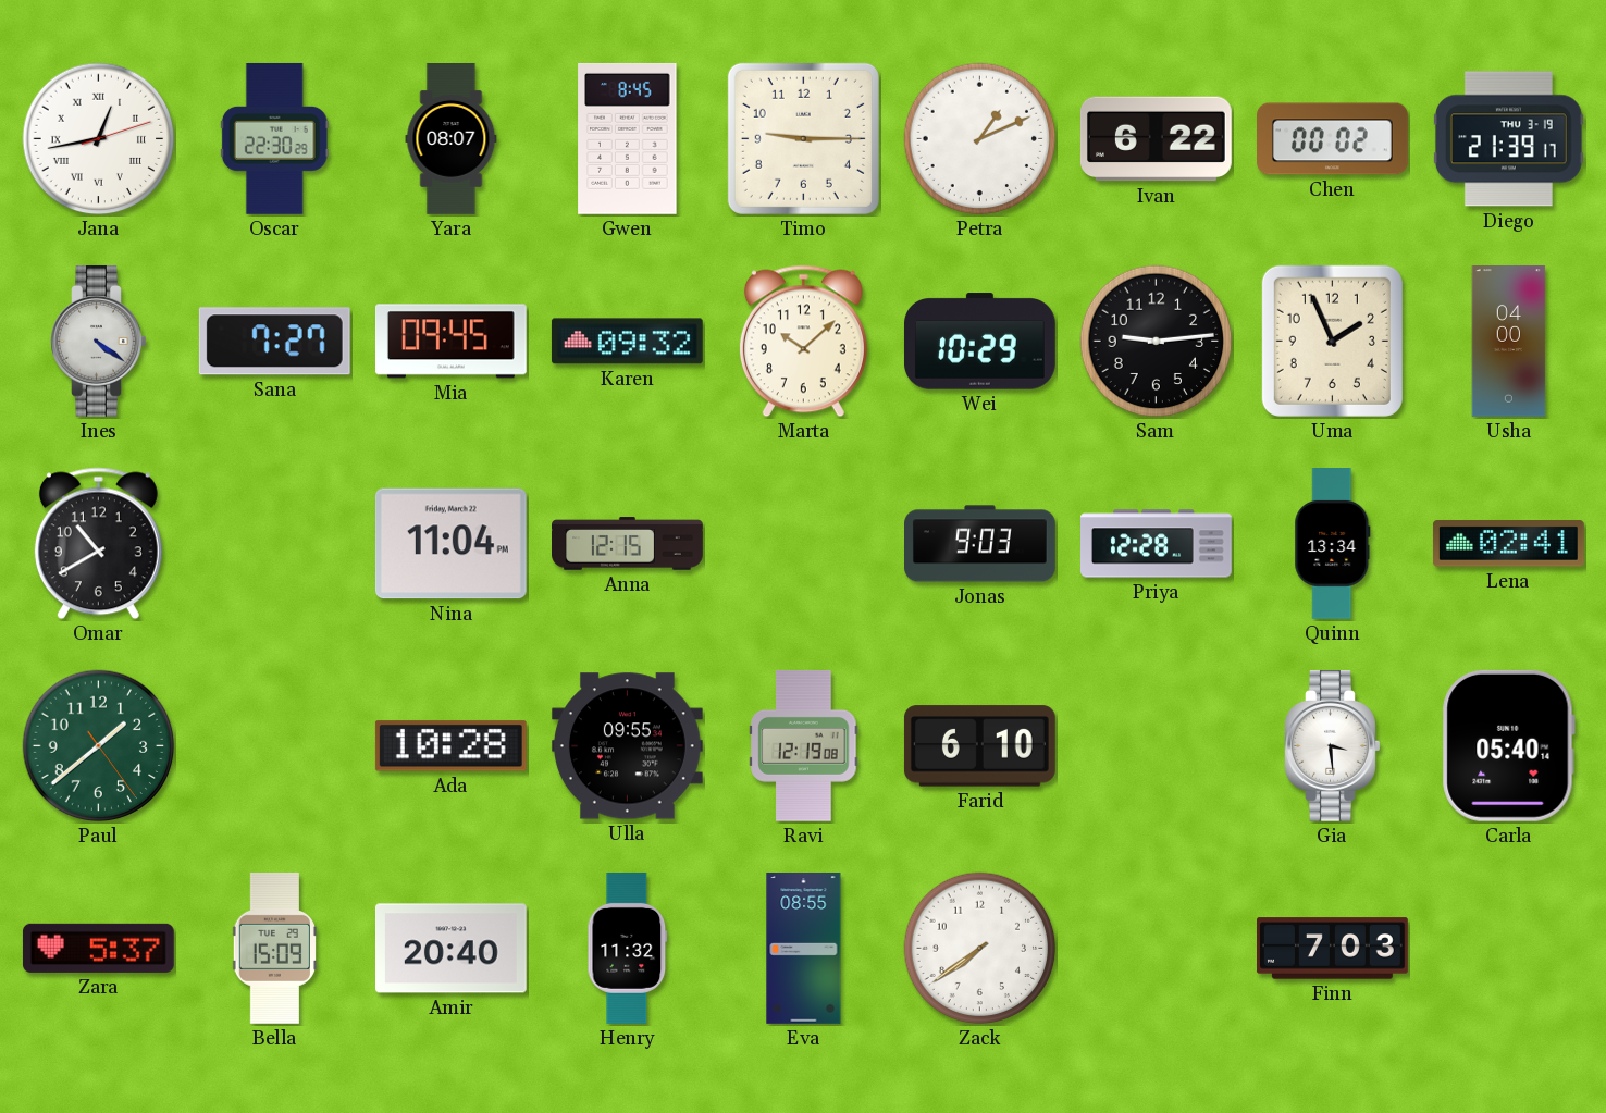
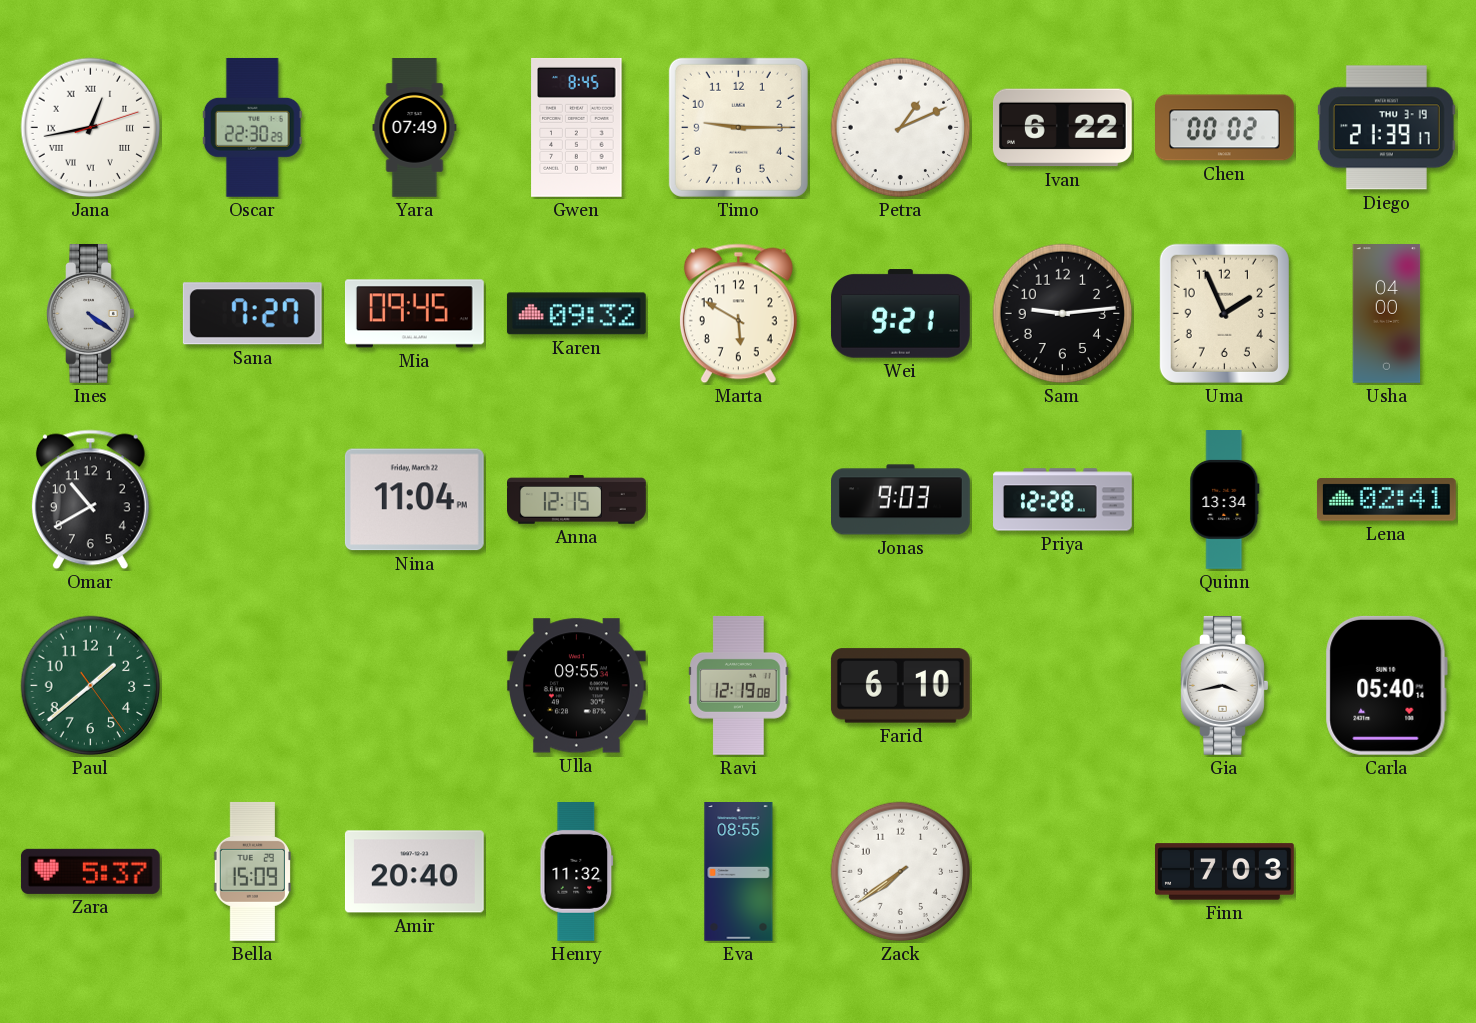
Yara: 08:07 -> 07:49
Marta: 10:08 -> 5:50
Wei: 10:29 -> 9:21
Ada: 10:28 -> none
Gia: 3:29 -> 3:43
